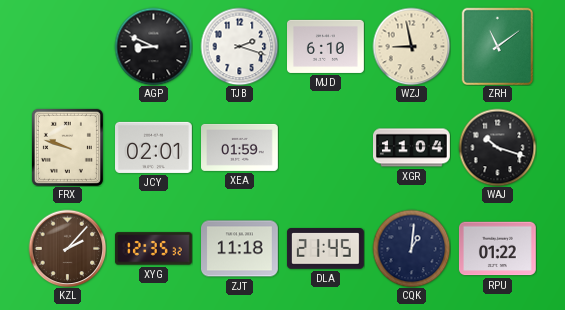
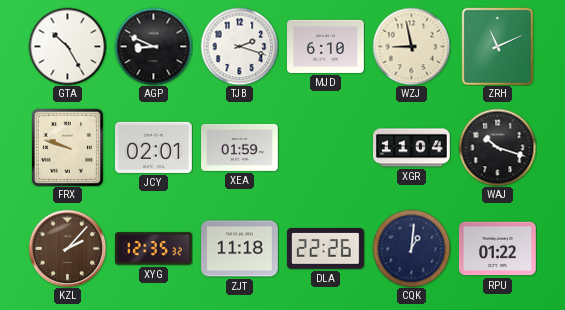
GTA: none -> 10:25
ZRH: 11:09 -> 11:11
DLA: 21:45 -> 22:26
